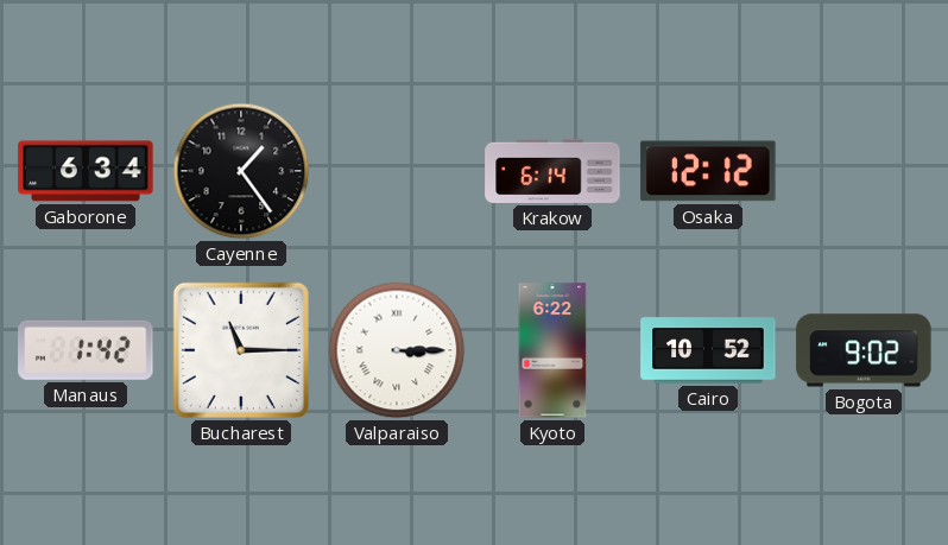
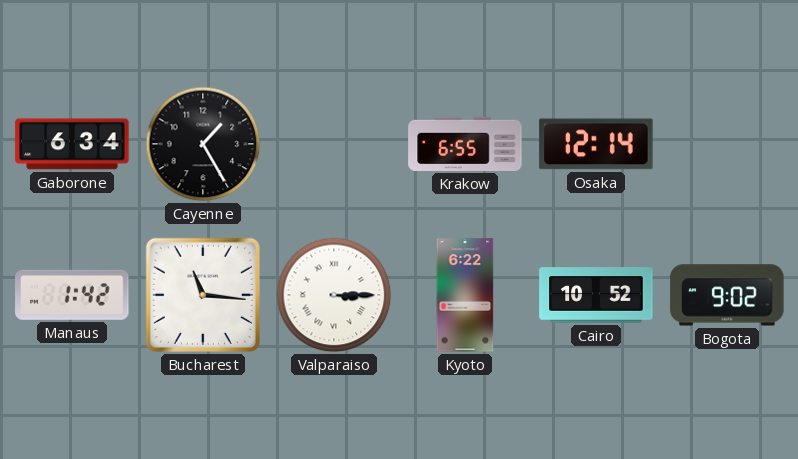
Cayenne: 1:24 -> 1:25
Krakow: 6:14 -> 6:55
Osaka: 12:12 -> 12:14
Bucharest: 11:15 -> 11:16
